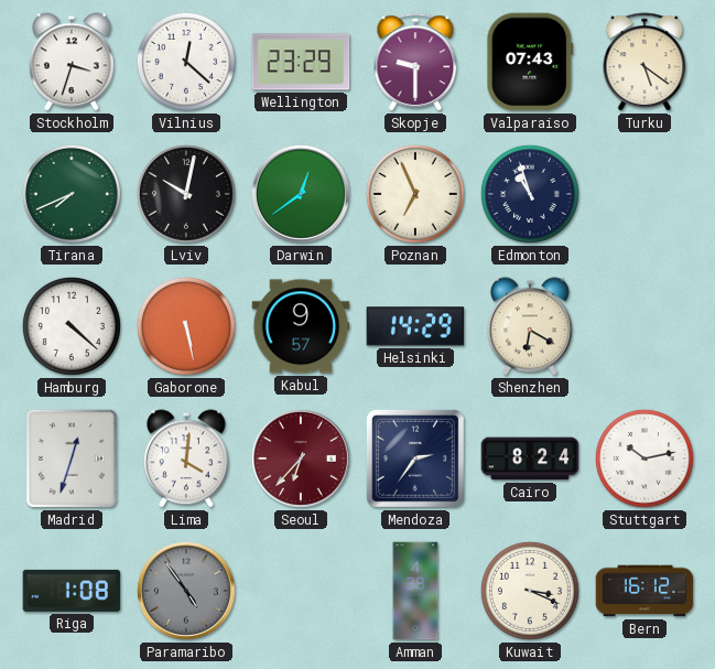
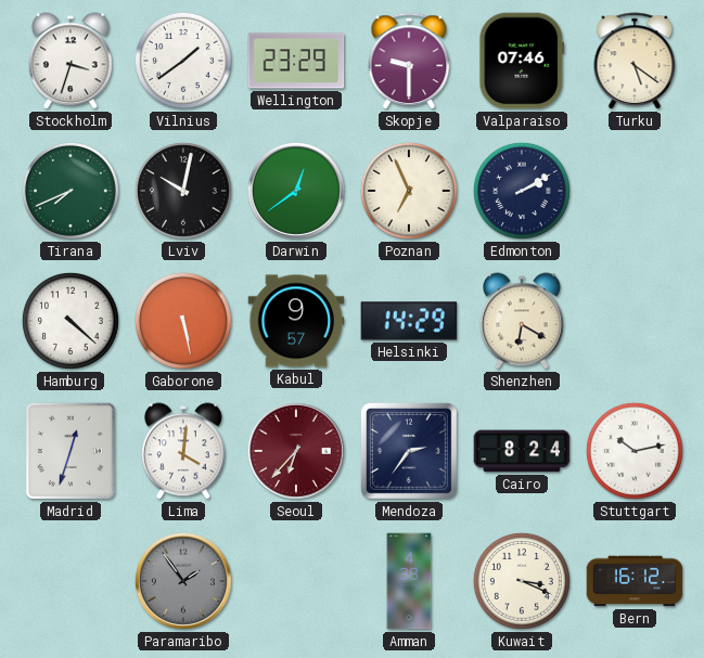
Vilnius: 12:22 -> 1:39
Valparaiso: 07:43 -> 07:46
Edmonton: 10:57 -> 2:10
Riga: 1:08 -> none
Paramaribo: 4:54 -> 1:54
